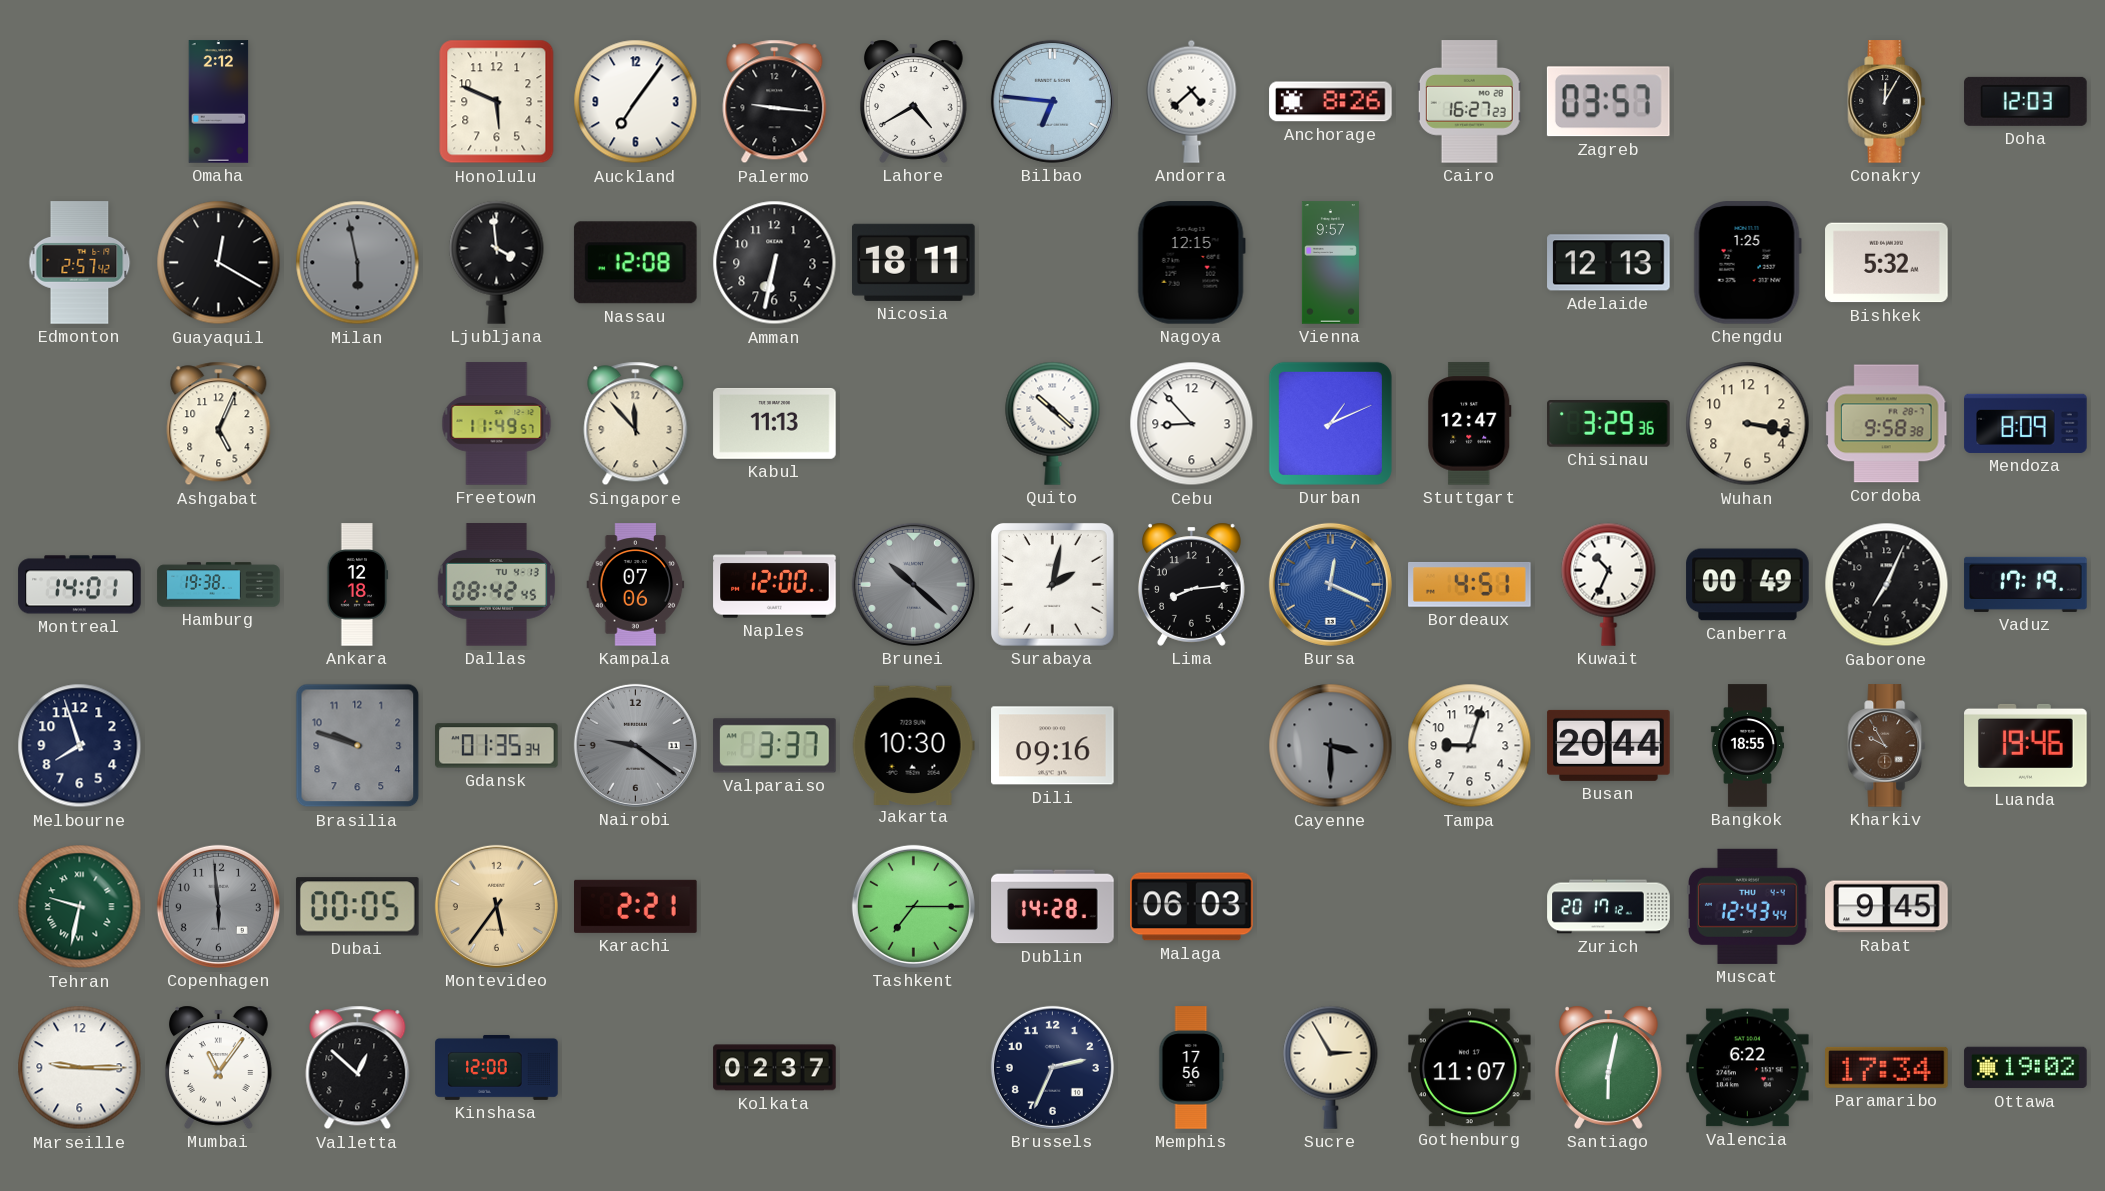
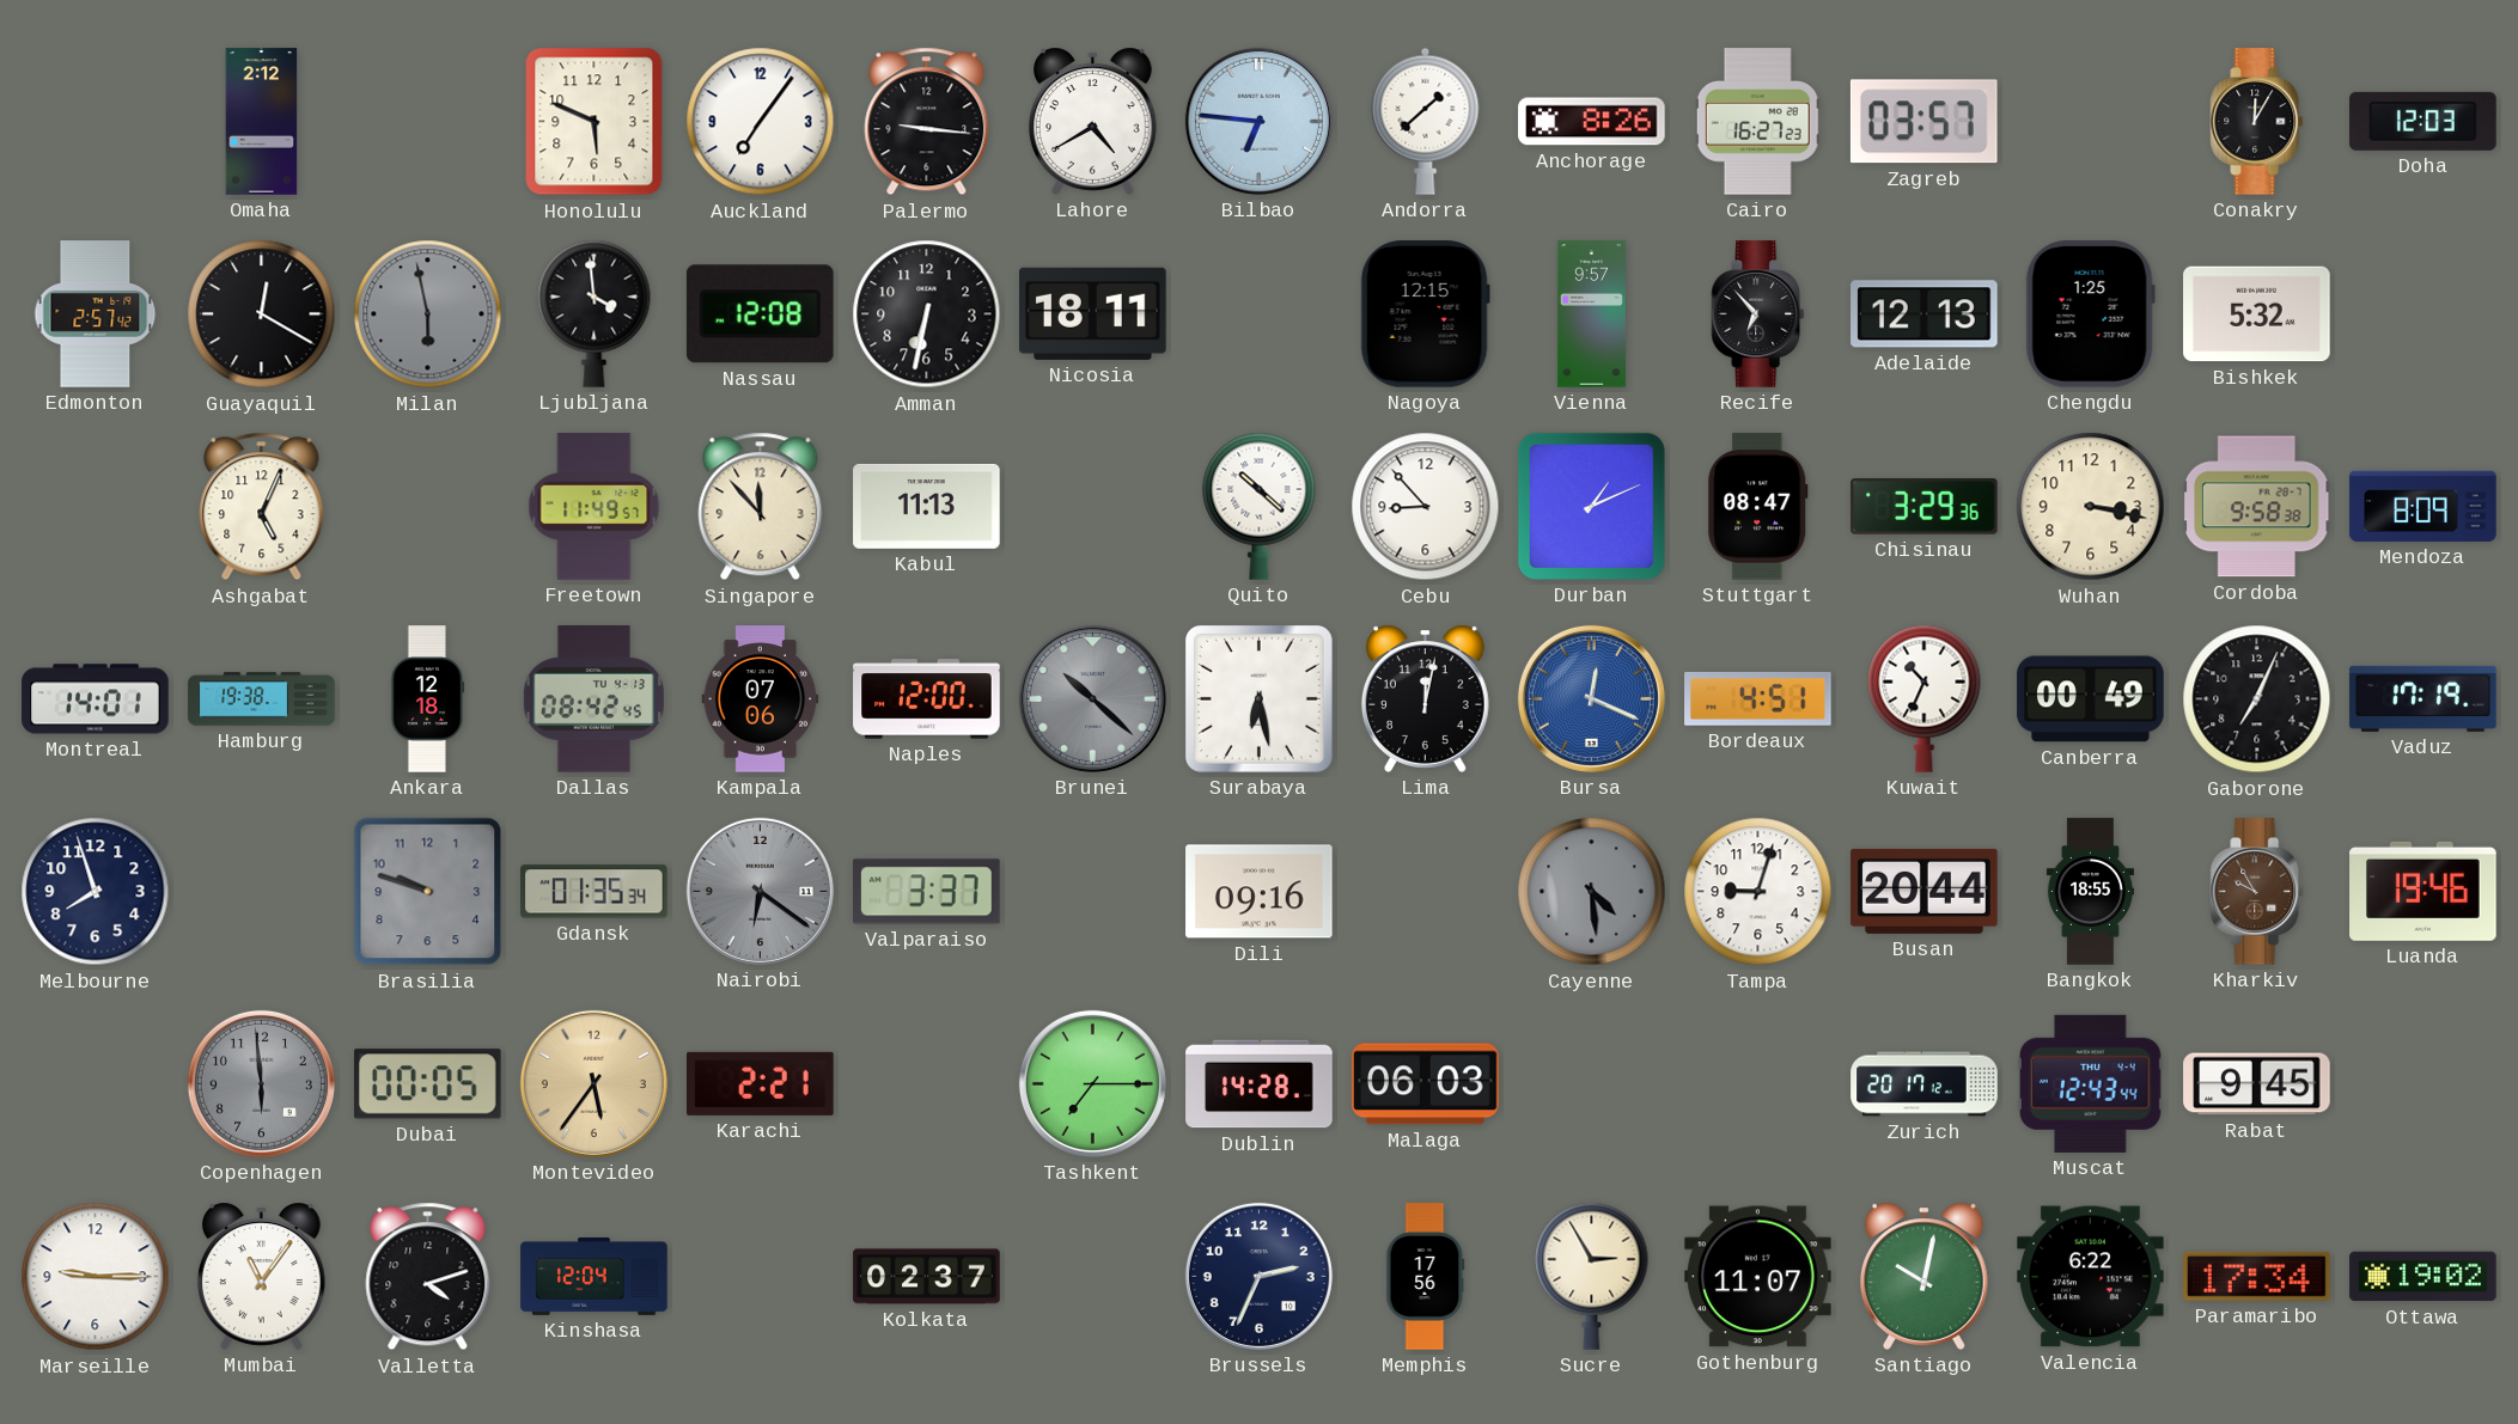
Andorra: 4:38 -> 1:38
Recife: none -> 6:53
Stuttgart: 12:47 -> 08:47
Surabaya: 2:02 -> 6:28
Lima: 8:14 -> 12:02
Nairobi: 9:21 -> 6:21
Jakarta: 10:30 -> none
Cayenne: 3:30 -> 4:29
Tehran: 9:32 -> none
Valletta: 12:52 -> 4:12
Kinshasa: 12:00 -> 12:04
Santiago: 6:02 -> 10:02
